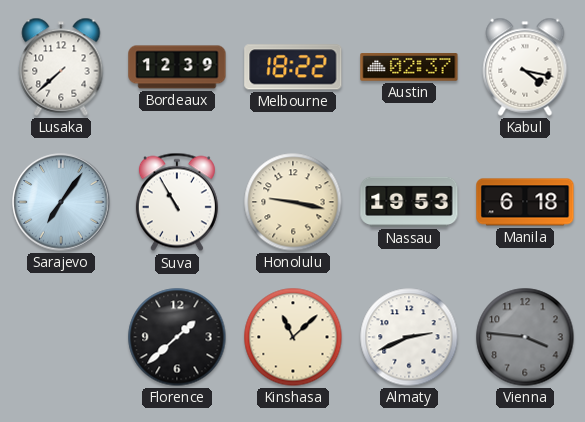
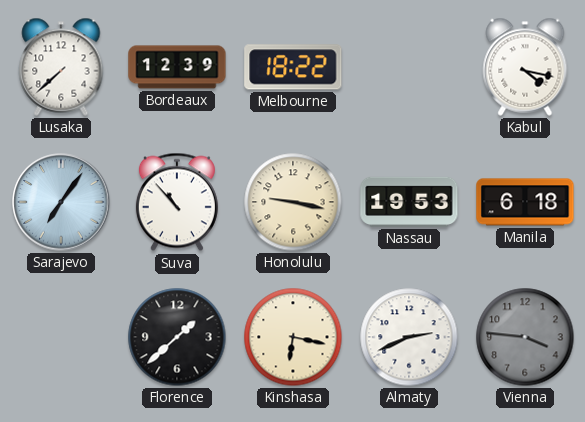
Austin: 02:37 -> none
Suva: 10:55 -> 10:53
Kinshasa: 11:08 -> 6:17
